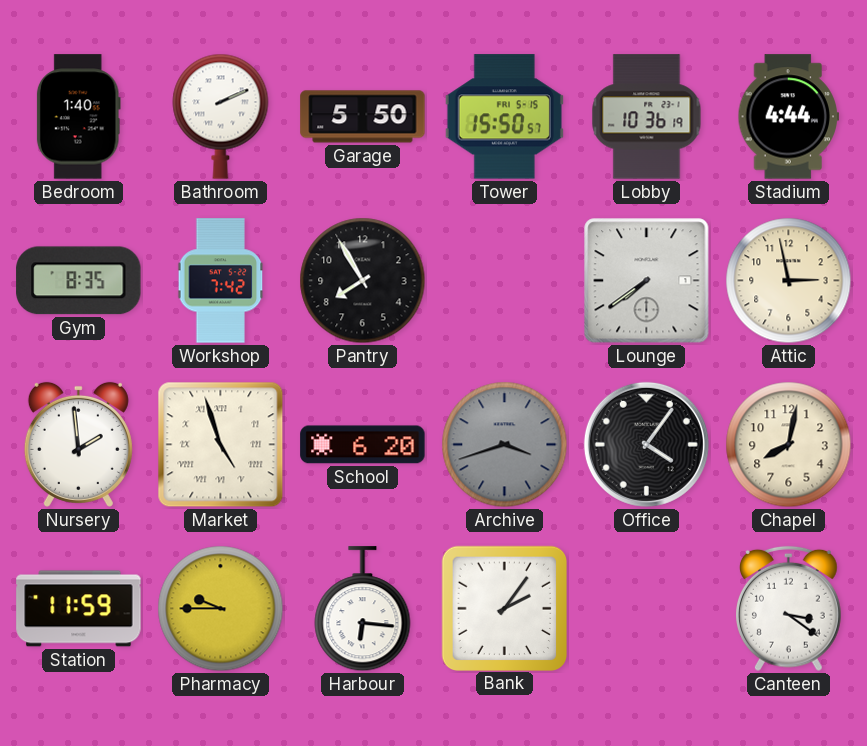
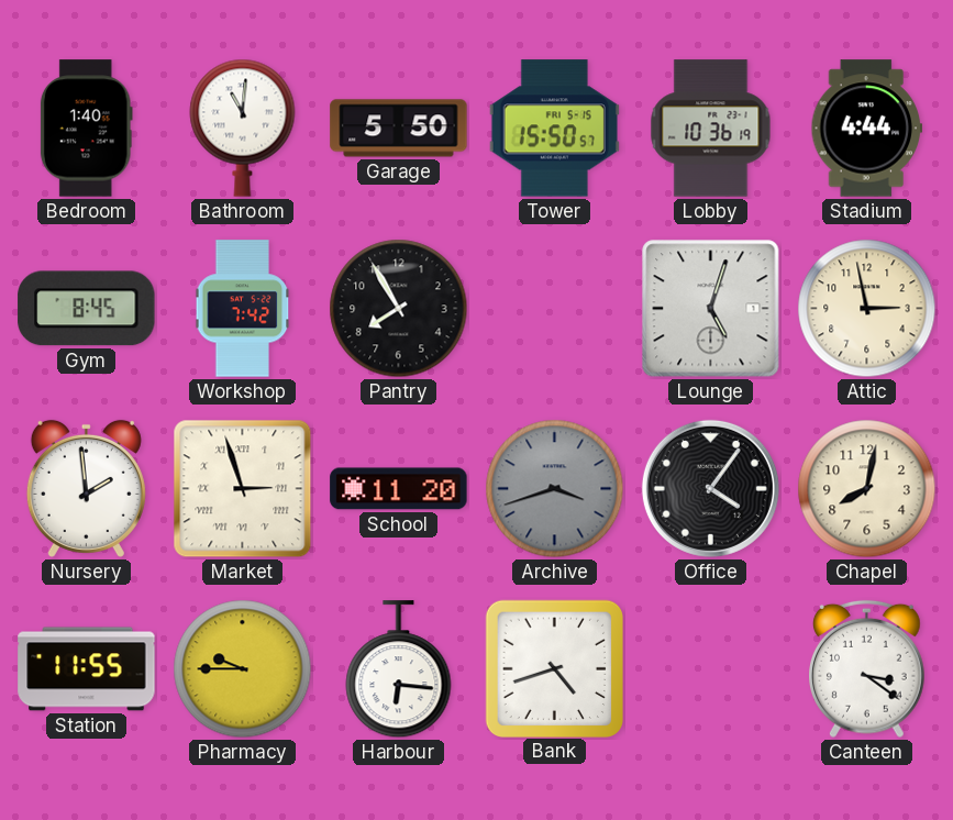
Bathroom: 2:11 -> 11:01
Gym: 8:35 -> 8:45
Lounge: 7:39 -> 5:03
Market: 4:57 -> 2:57
School: 6:20 -> 11:20
Station: 11:59 -> 11:55
Bank: 2:06 -> 4:42
